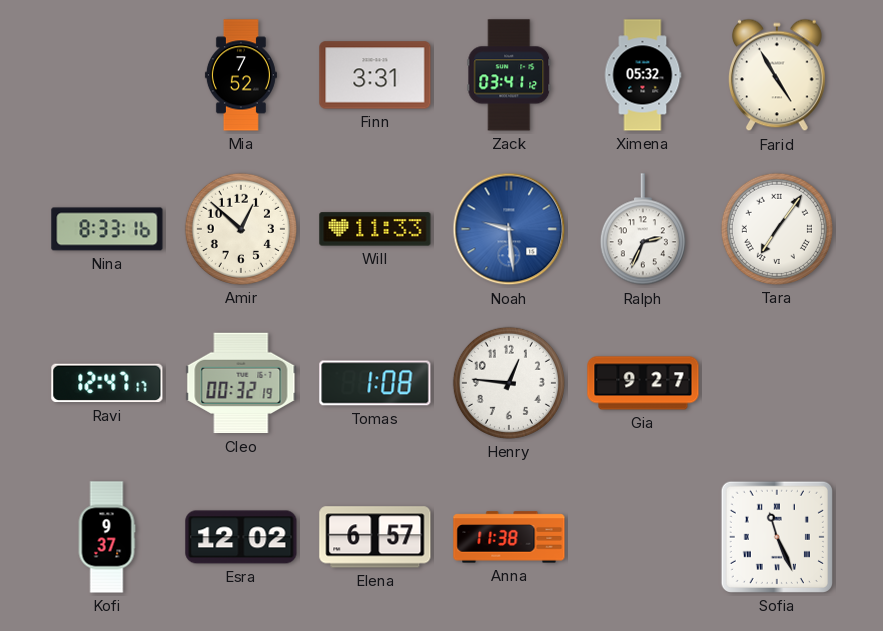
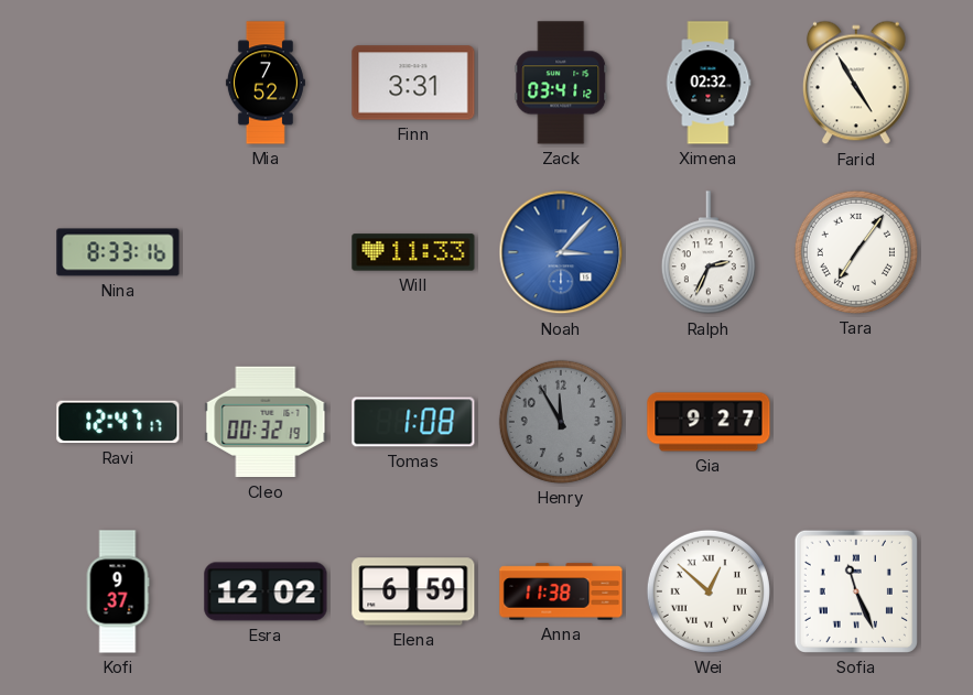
Ximena: 05:32 -> 02:32
Amir: 12:52 -> none
Noah: 9:29 -> 3:07
Henry: 12:46 -> 11:55
Henry dial: white -> grey
Elena: 6:57 -> 6:59
Wei: none -> 12:52
